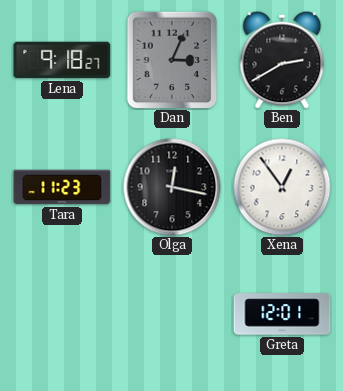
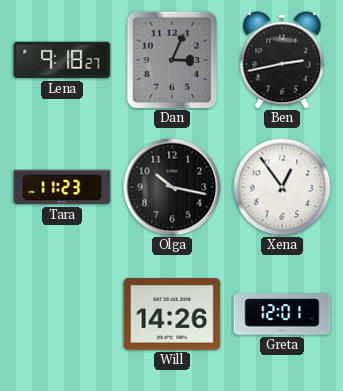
Ben: 2:40 -> 2:43
Olga: 12:17 -> 10:17
Will: none -> 14:26
